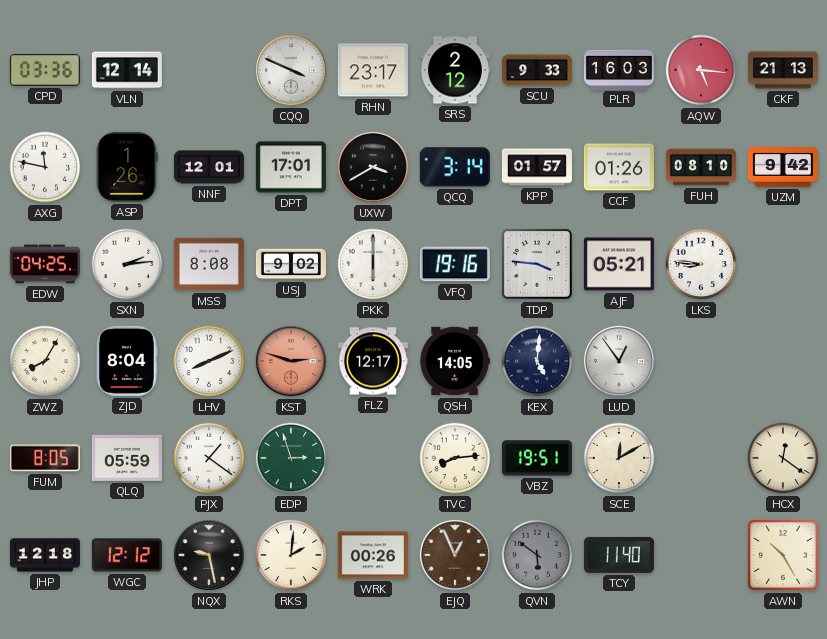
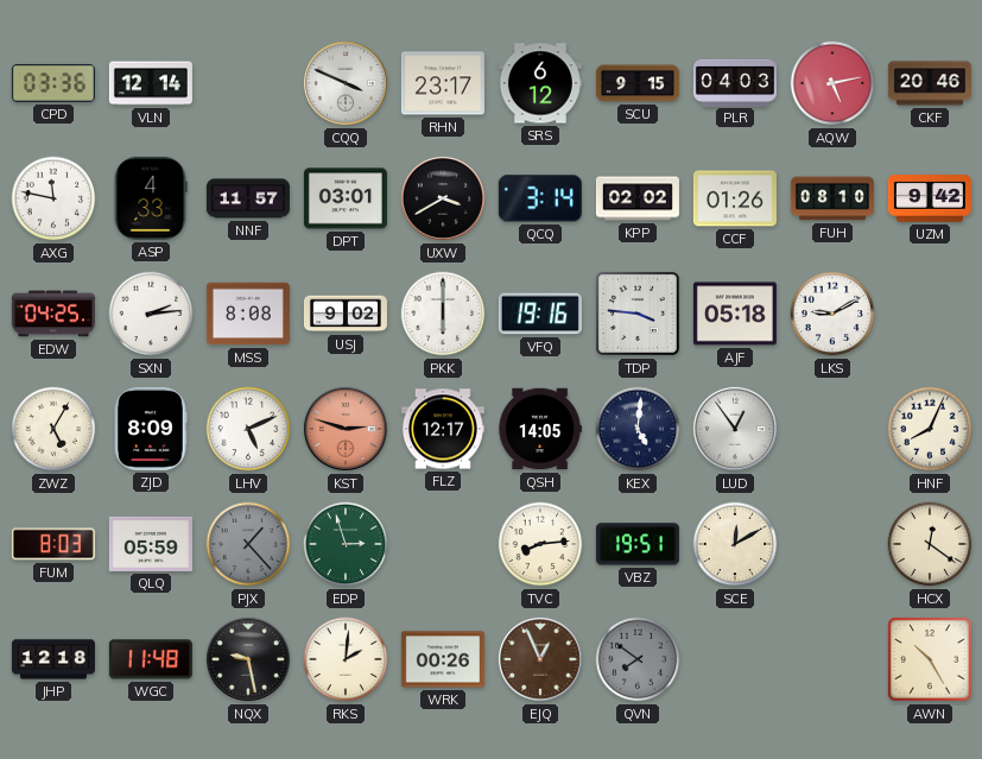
SRS: 2:12 -> 6:12
SCU: 9:33 -> 9:15
PLR: 16:03 -> 04:03
AQW: 5:16 -> 5:13
CKF: 21:13 -> 20:46
ASP: 1:26 -> 4:33
NNF: 12:01 -> 11:57
DPT: 17:01 -> 03:01
KPP: 01:57 -> 02:02
AJF: 05:21 -> 05:18
LKS: 8:46 -> 9:10
ZWZ: 8:05 -> 5:05
ZJD: 8:04 -> 8:09
LHV: 8:11 -> 5:11
HNF: none -> 8:04
FUM: 8:05 -> 8:03
PJX: 1:21 -> 1:23
PJX dial: white -> grey
WGC: 12:12 -> 11:48
QVN: 5:51 -> 7:51
TCY: 11:40 -> none
